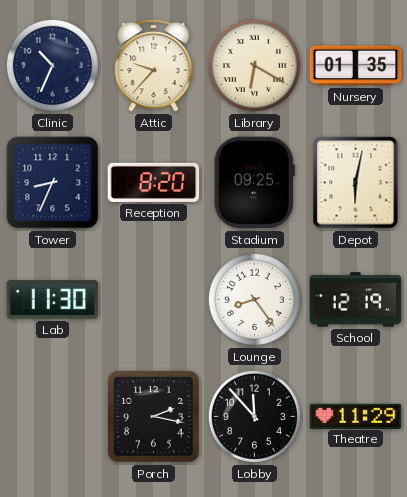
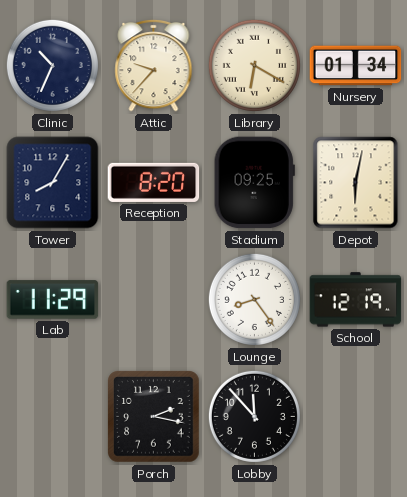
Nursery: 01:35 -> 01:34
Tower: 8:34 -> 8:05
Lab: 11:30 -> 11:29
Theatre: 11:29 -> none
